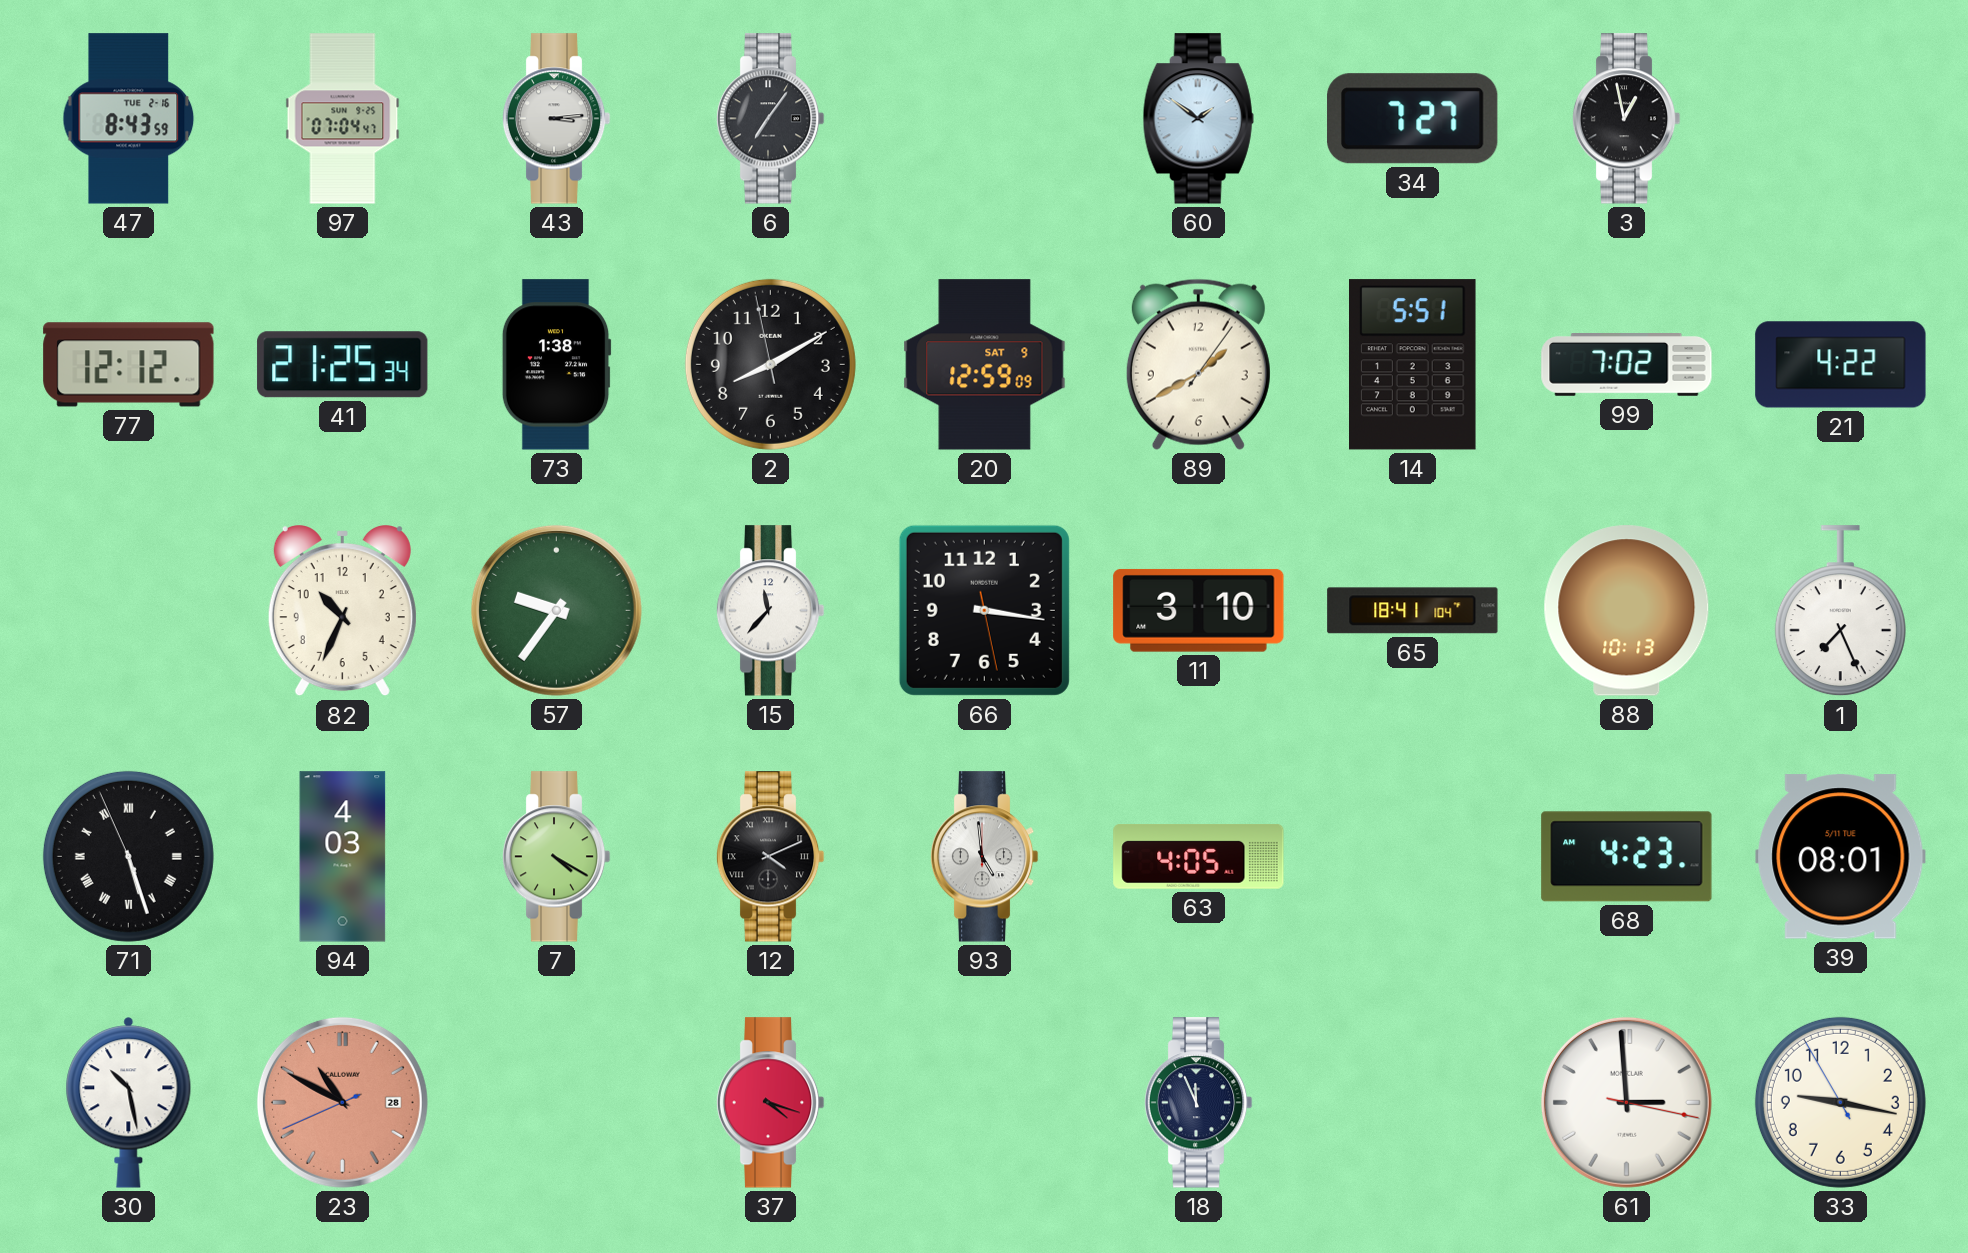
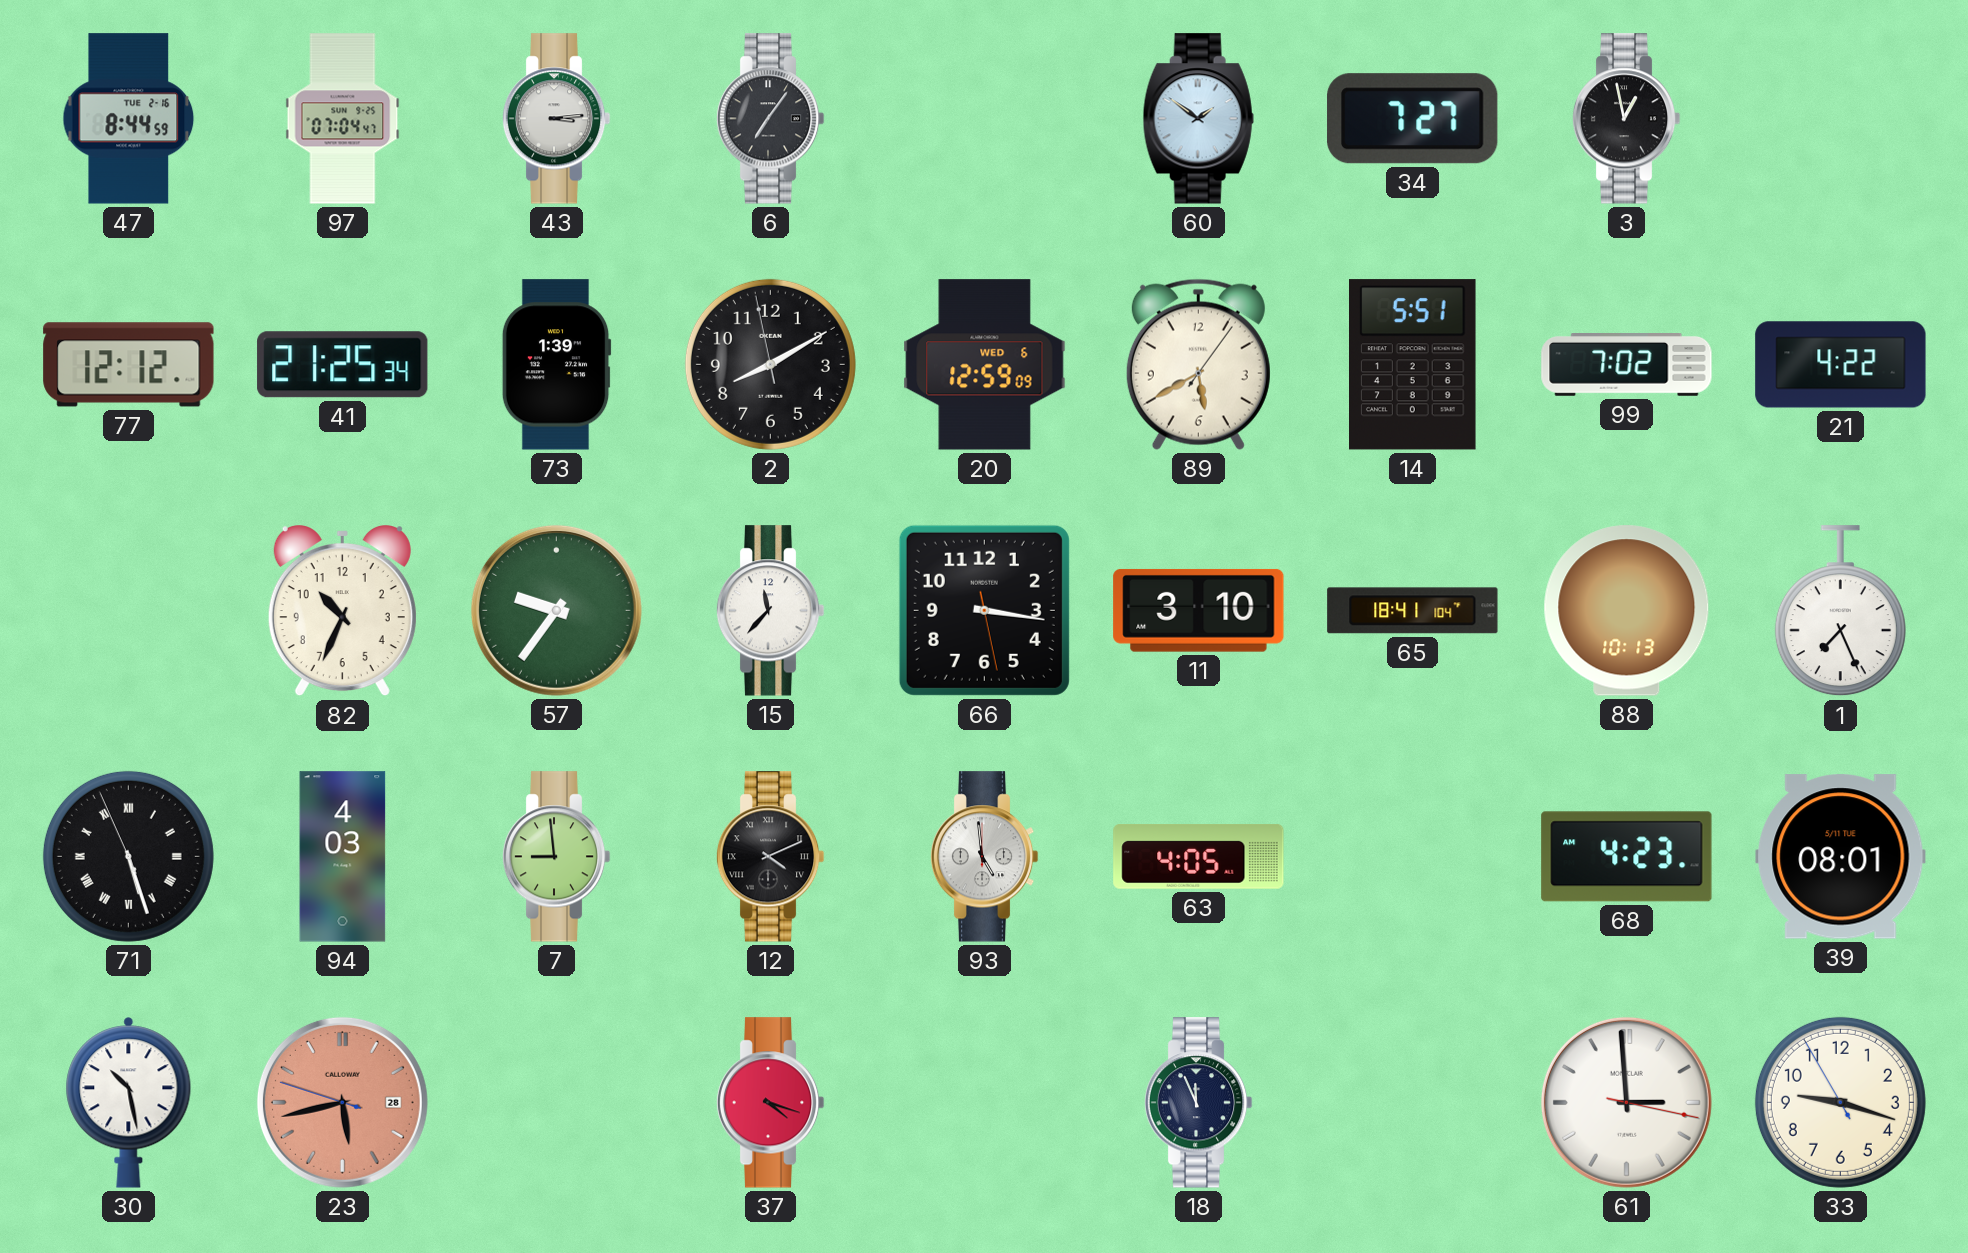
47: 8:43 -> 8:44
73: 1:38 -> 1:39
20 date: SAT 9 -> WED 6
89: 1:40 -> 5:40
7: 4:20 -> 8:59
23: 10:49 -> 5:42
33: 9:16 -> 9:17
